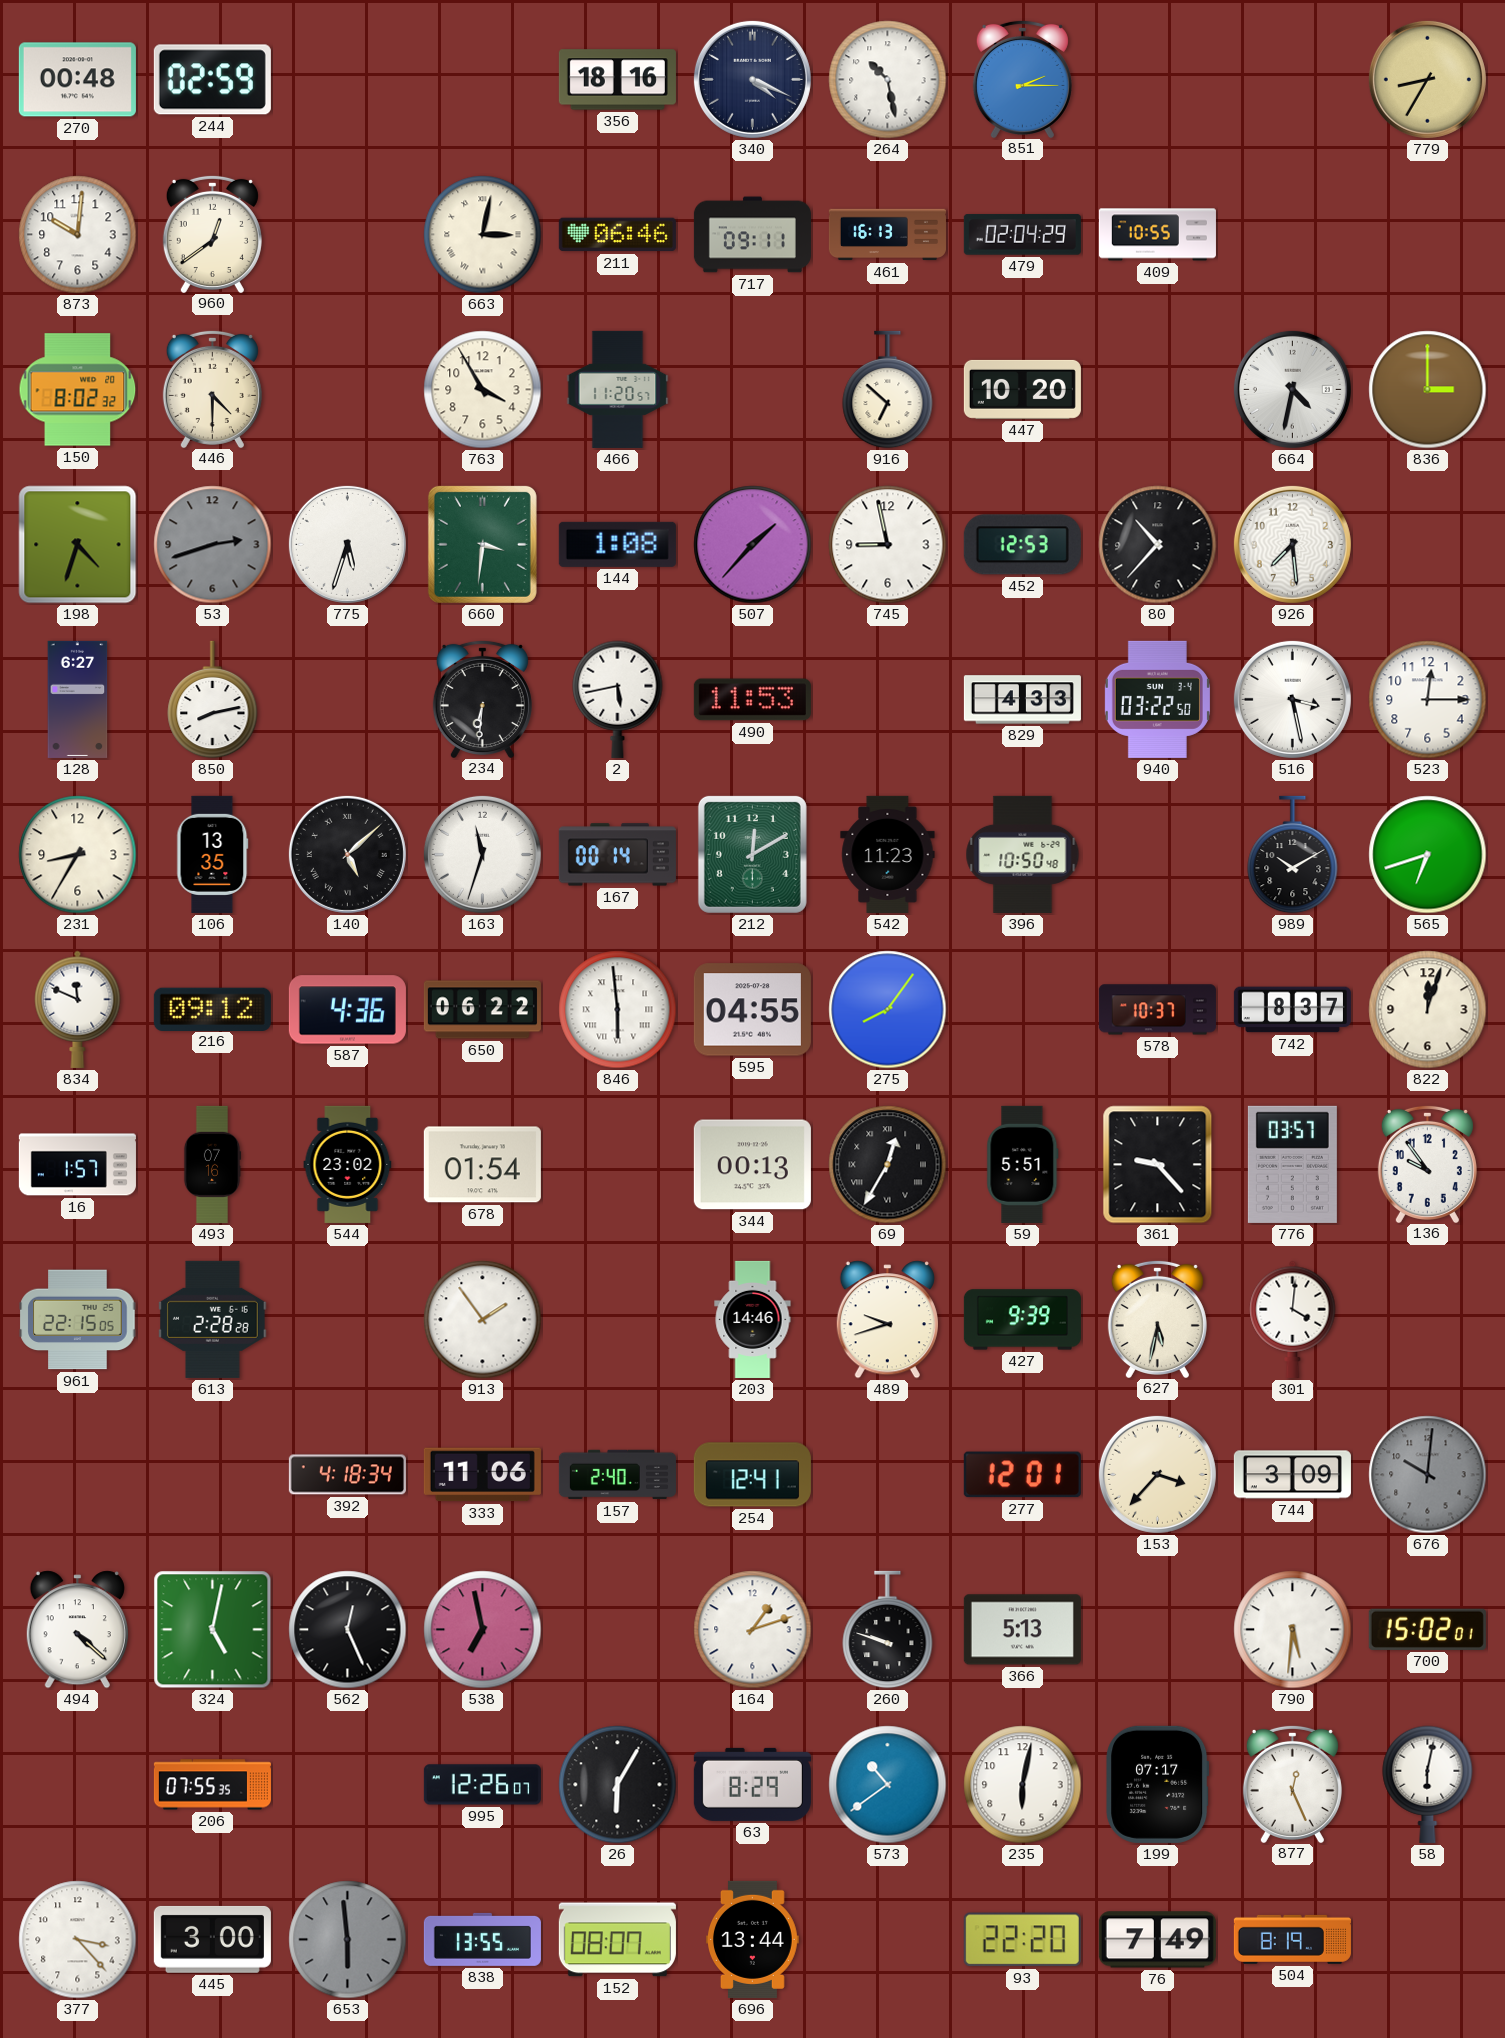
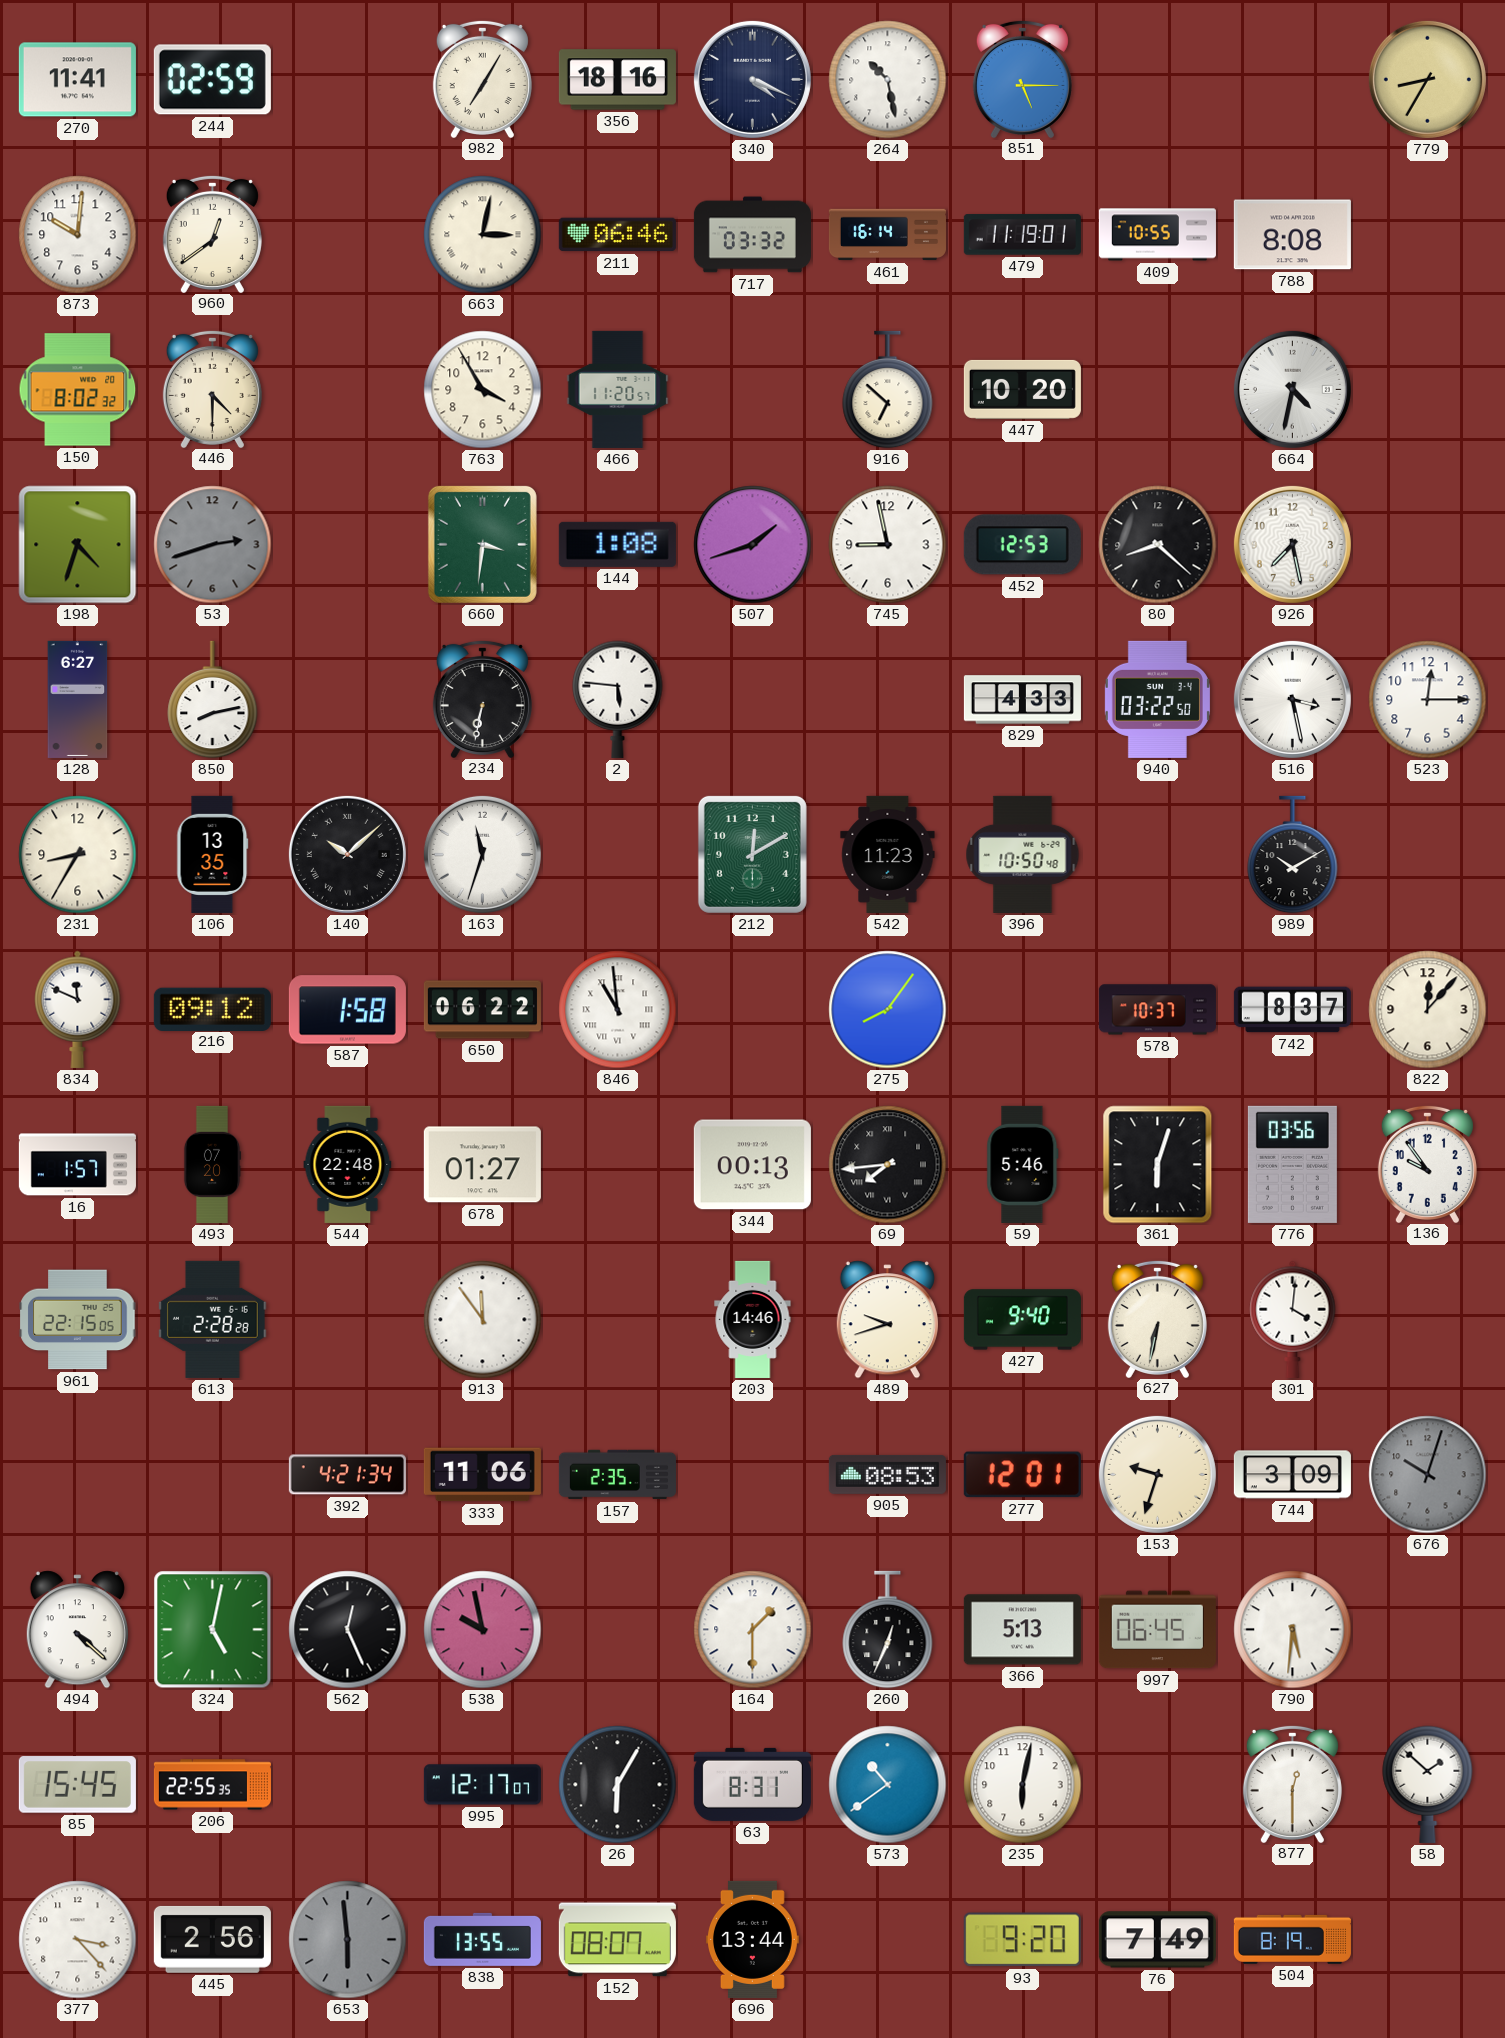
270: 00:48 -> 11:41
982: none -> 7:05
851: 2:15 -> 5:15
717: 09:11 -> 03:32
461: 16:13 -> 16:14
479: 02:04 -> 11:19
788: none -> 8:08
836: 3:00 -> none
775: 5:33 -> none
507: 1:37 -> 1:42
80: 10:37 -> 8:22
926: 7:29 -> 7:28
234: 6:31 -> 6:32
2: 5:43 -> 5:46
490: 11:53 -> none
140: 5:08 -> 10:08
167: 00:14 -> none
565: 6:42 -> none
587: 4:36 -> 1:58
846: 5:59 -> 10:59
595: 04:55 -> none
822: 12:03 -> 12:07
493: 07:16 -> 07:20
544: 23:02 -> 22:48
678: 01:54 -> 01:27
69: 12:35 -> 7:44
59: 5:51 -> 5:46
361: 9:23 -> 6:03
776: 03:57 -> 03:56
913: 1:54 -> 11:54
427: 9:39 -> 9:40
627: 5:32 -> 6:32
392: 4:18 -> 4:21
157: 2:40 -> 2:35
254: 12:41 -> none
905: none -> 08:53
153: 3:37 -> 9:33
676: 10:01 -> 10:03
538: 6:58 -> 9:58
164: 1:12 -> 1:30
260: 9:48 -> 12:34
997: none -> 06:45
700: 15:02 -> none
85: none -> 15:45
206: 07:55 -> 22:55
995: 12:26 -> 12:17
63: 8:29 -> 8:31
199: 07:17 -> none
877: 12:26 -> 12:30
58: 6:02 -> 1:52
445: 3:00 -> 2:56
93: 22:20 -> 9:20
